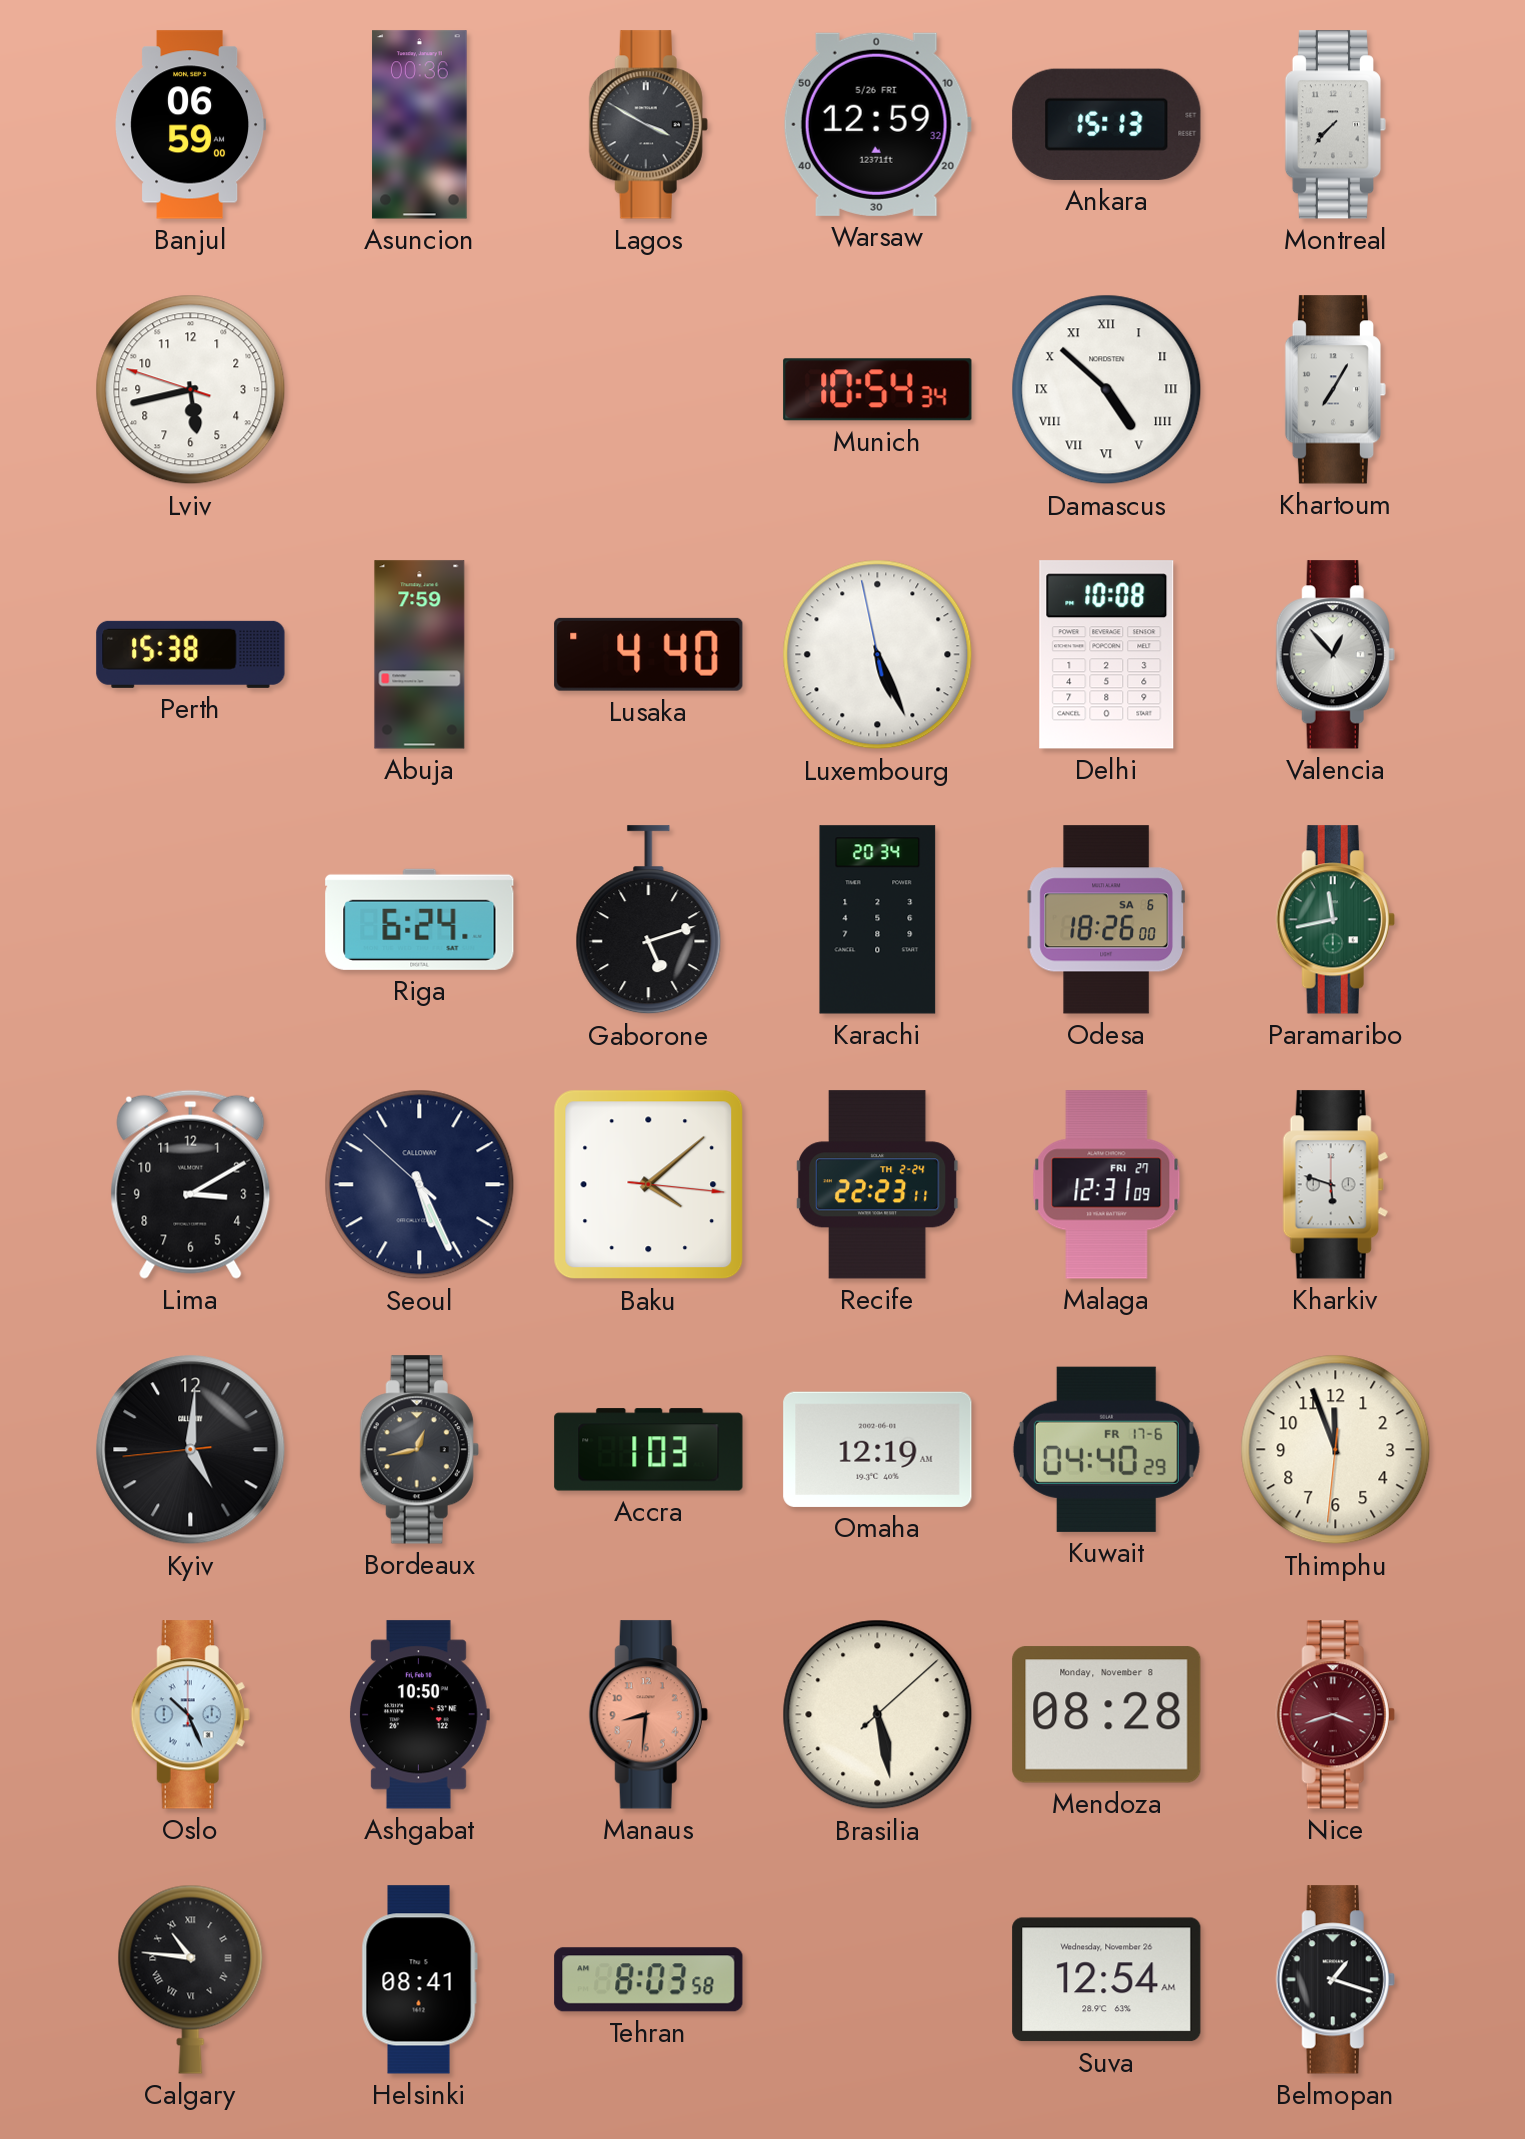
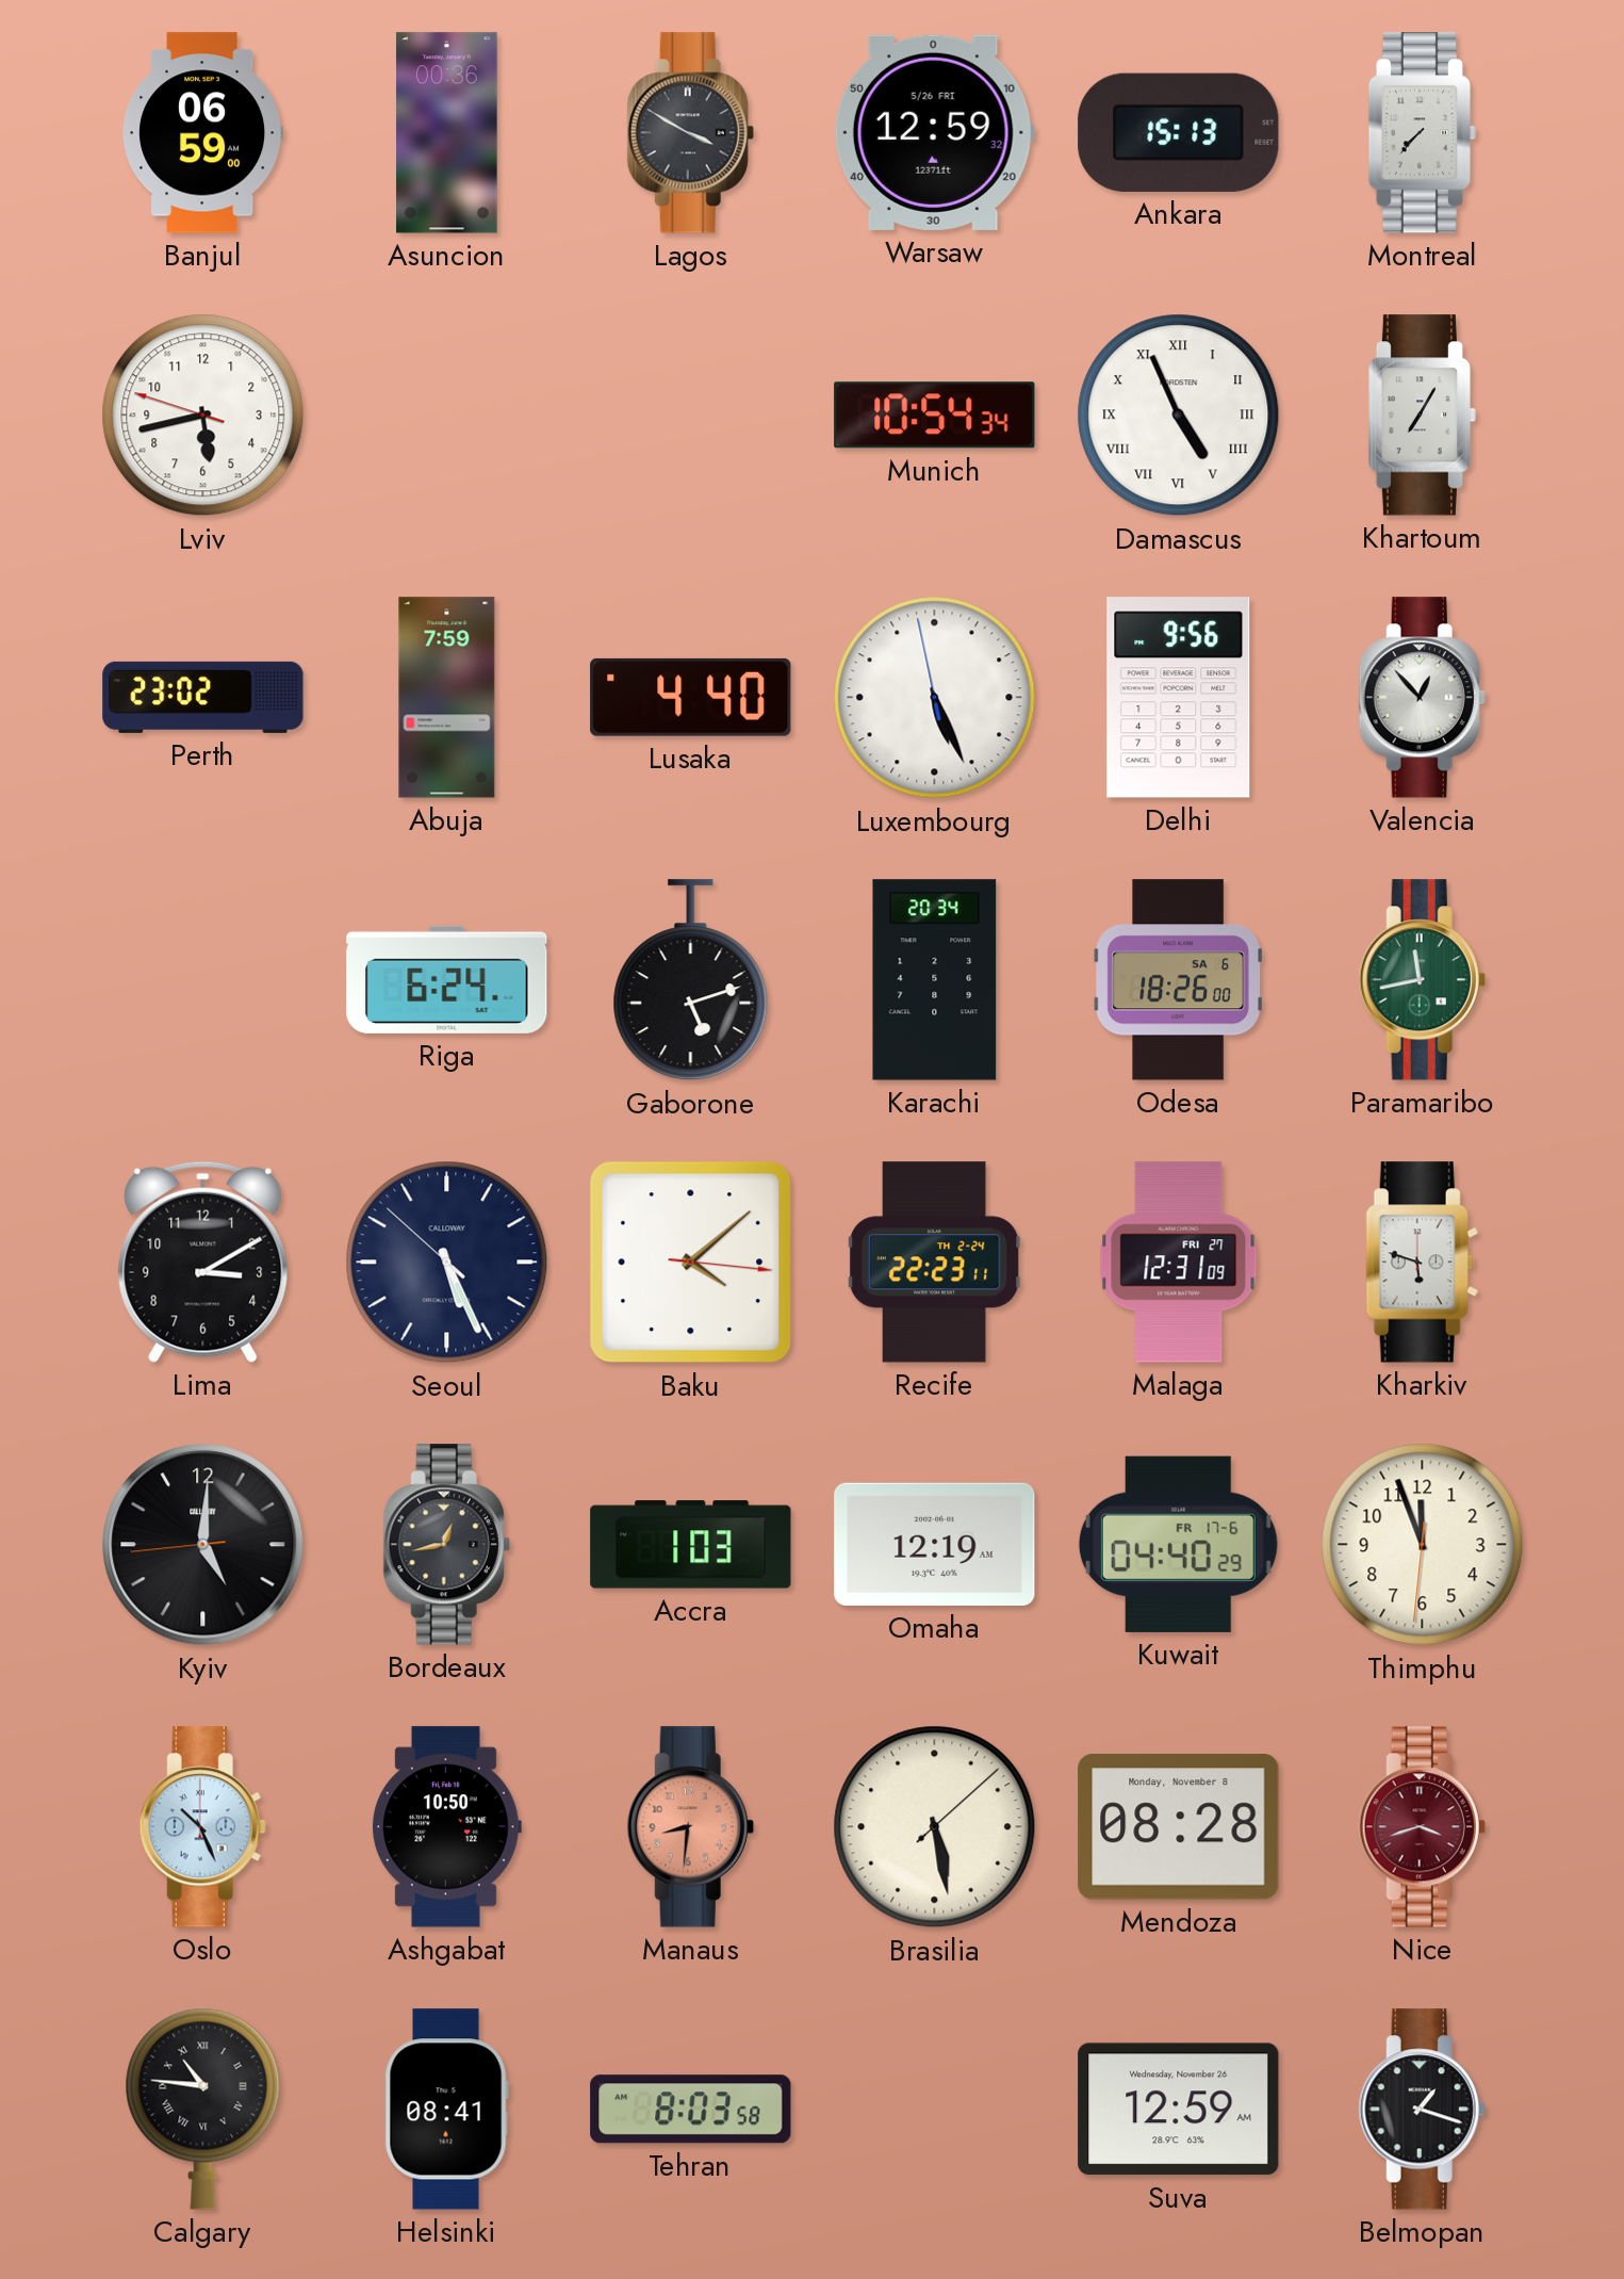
Damascus: 4:52 -> 4:56
Perth: 15:38 -> 23:02
Delhi: 10:08 -> 9:56
Suva: 12:54 -> 12:59
